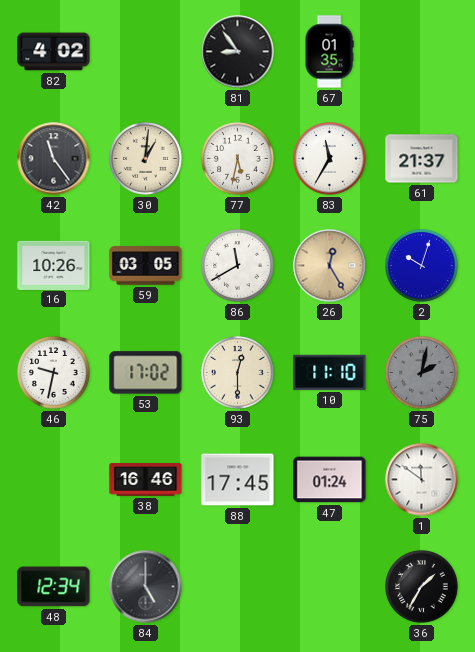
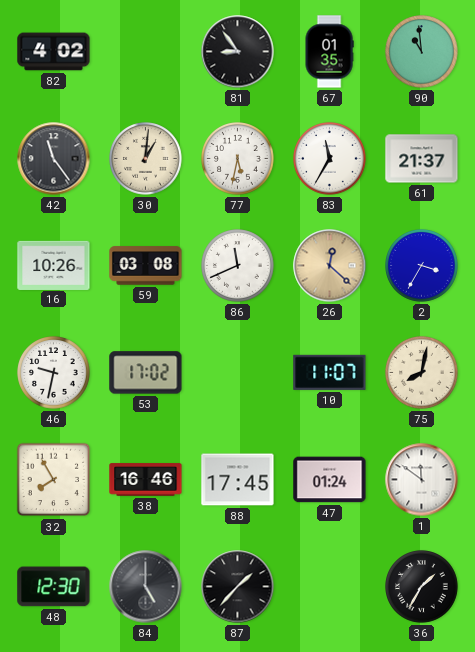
90: none -> 10:59
59: 03:05 -> 03:08
86: 11:40 -> 11:41
26: 12:25 -> 12:22
2: 10:03 -> 3:35
93: 12:30 -> none
10: 11:10 -> 11:07
75: 2:02 -> 8:02
75 dial: grey -> cream
32: none -> 7:55
48: 12:34 -> 12:30
87: none -> 1:37
